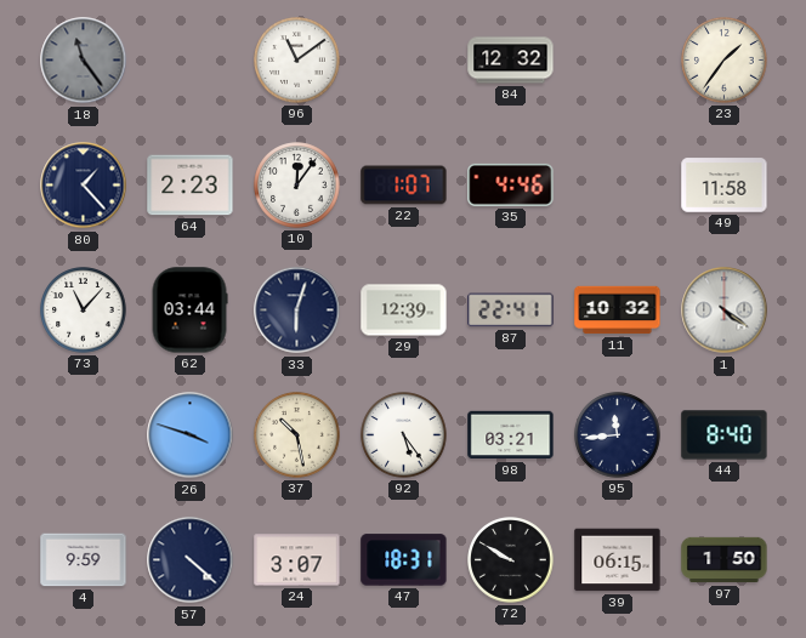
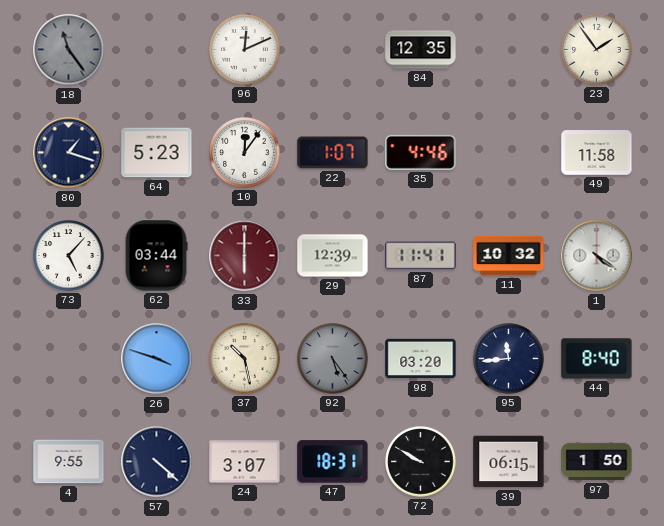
96: 11:09 -> 12:11
84: 12:32 -> 12:35
23: 1:36 -> 1:54
80: 1:23 -> 1:18
64: 2:23 -> 5:23
73: 11:07 -> 5:07
33: 6:03 -> 6:00
33 dial: navy -> burgundy
87: 22:41 -> 11:41
92 dial: white -> grey
98: 03:21 -> 03:20
4: 9:59 -> 9:55
